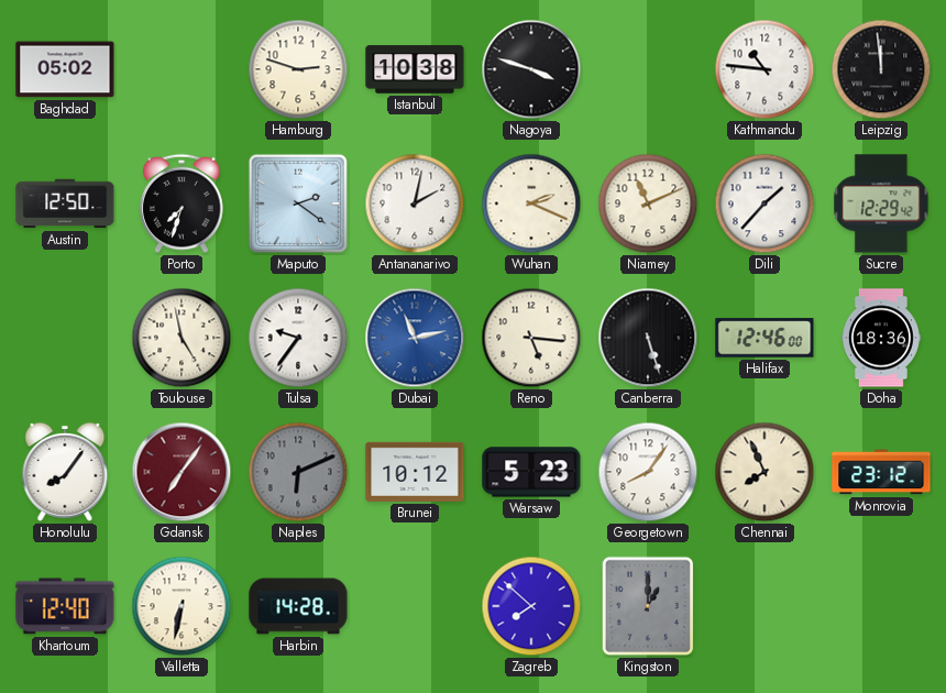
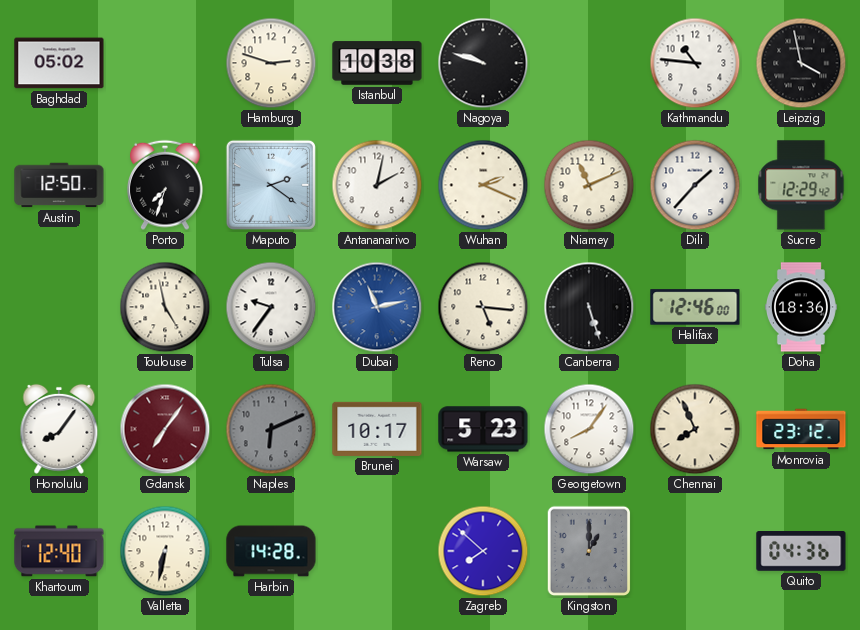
Nagoya: 3:48 -> 9:48
Leipzig: 11:59 -> 3:58
Brunei: 10:12 -> 10:17
Quito: none -> 04:36
